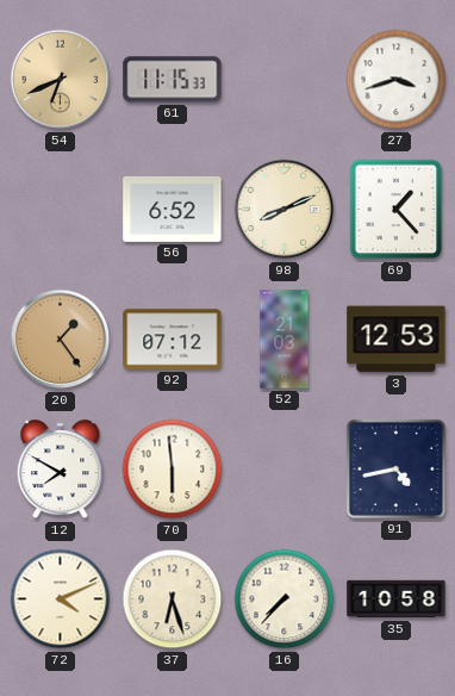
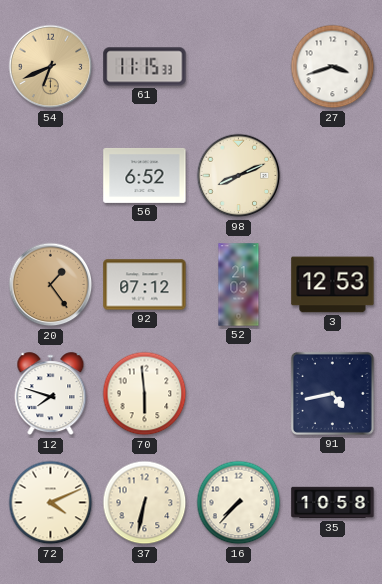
69: 1:23 -> none
12: 7:50 -> 7:48
37: 6:27 -> 6:32
